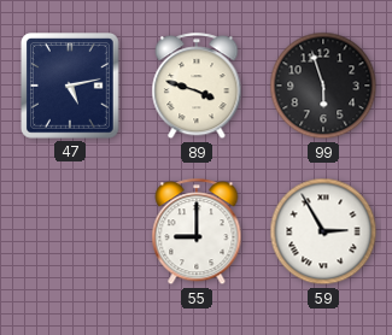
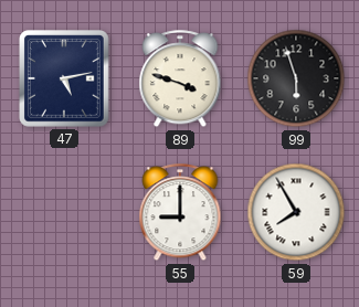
59: 2:55 -> 7:55
